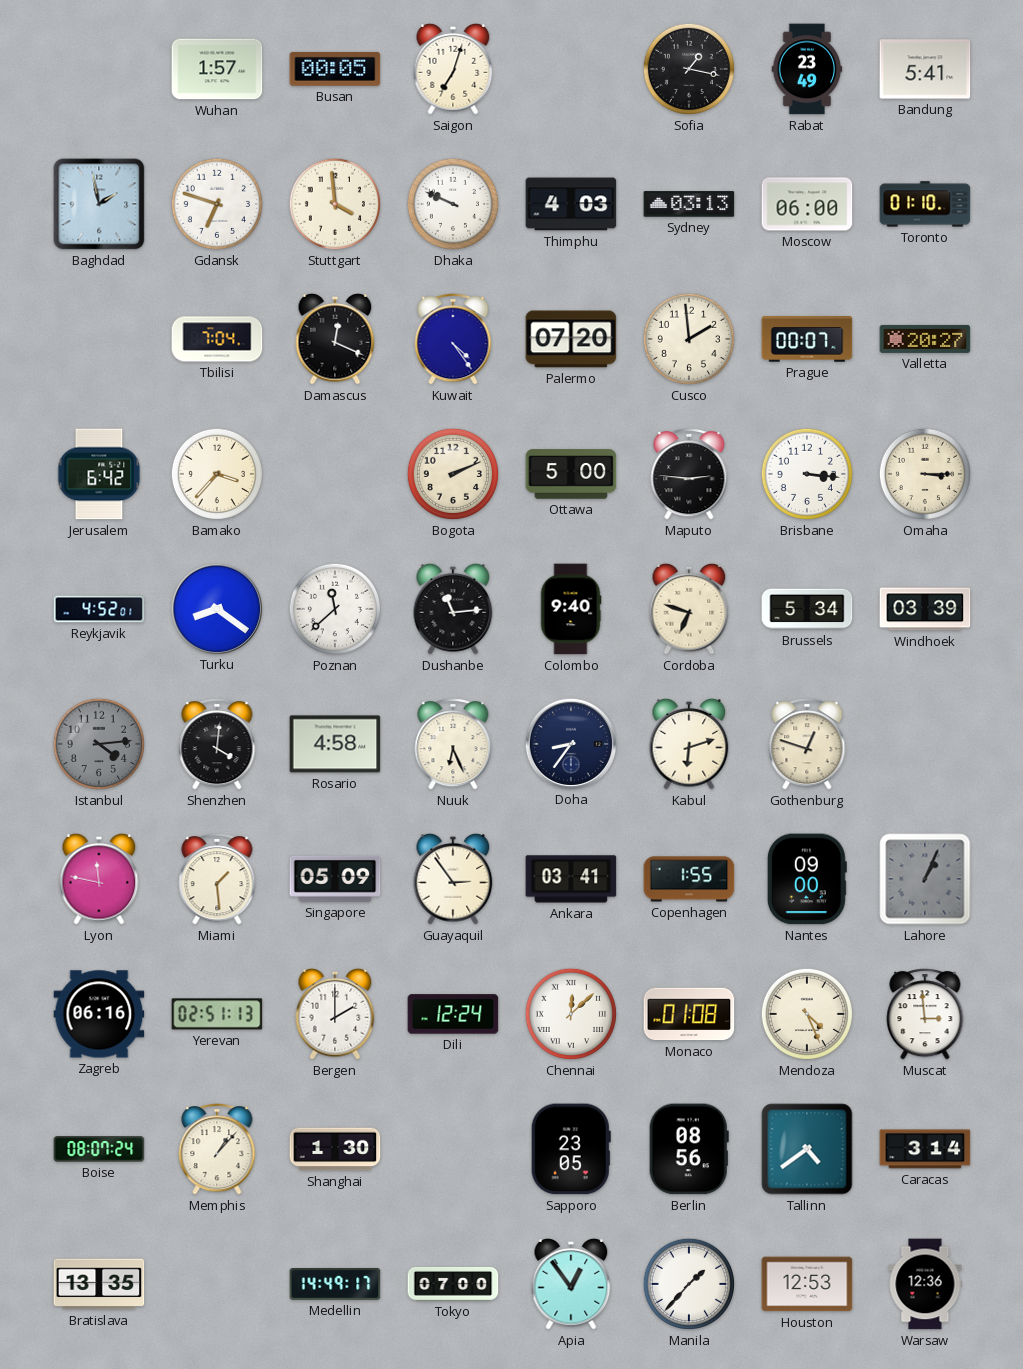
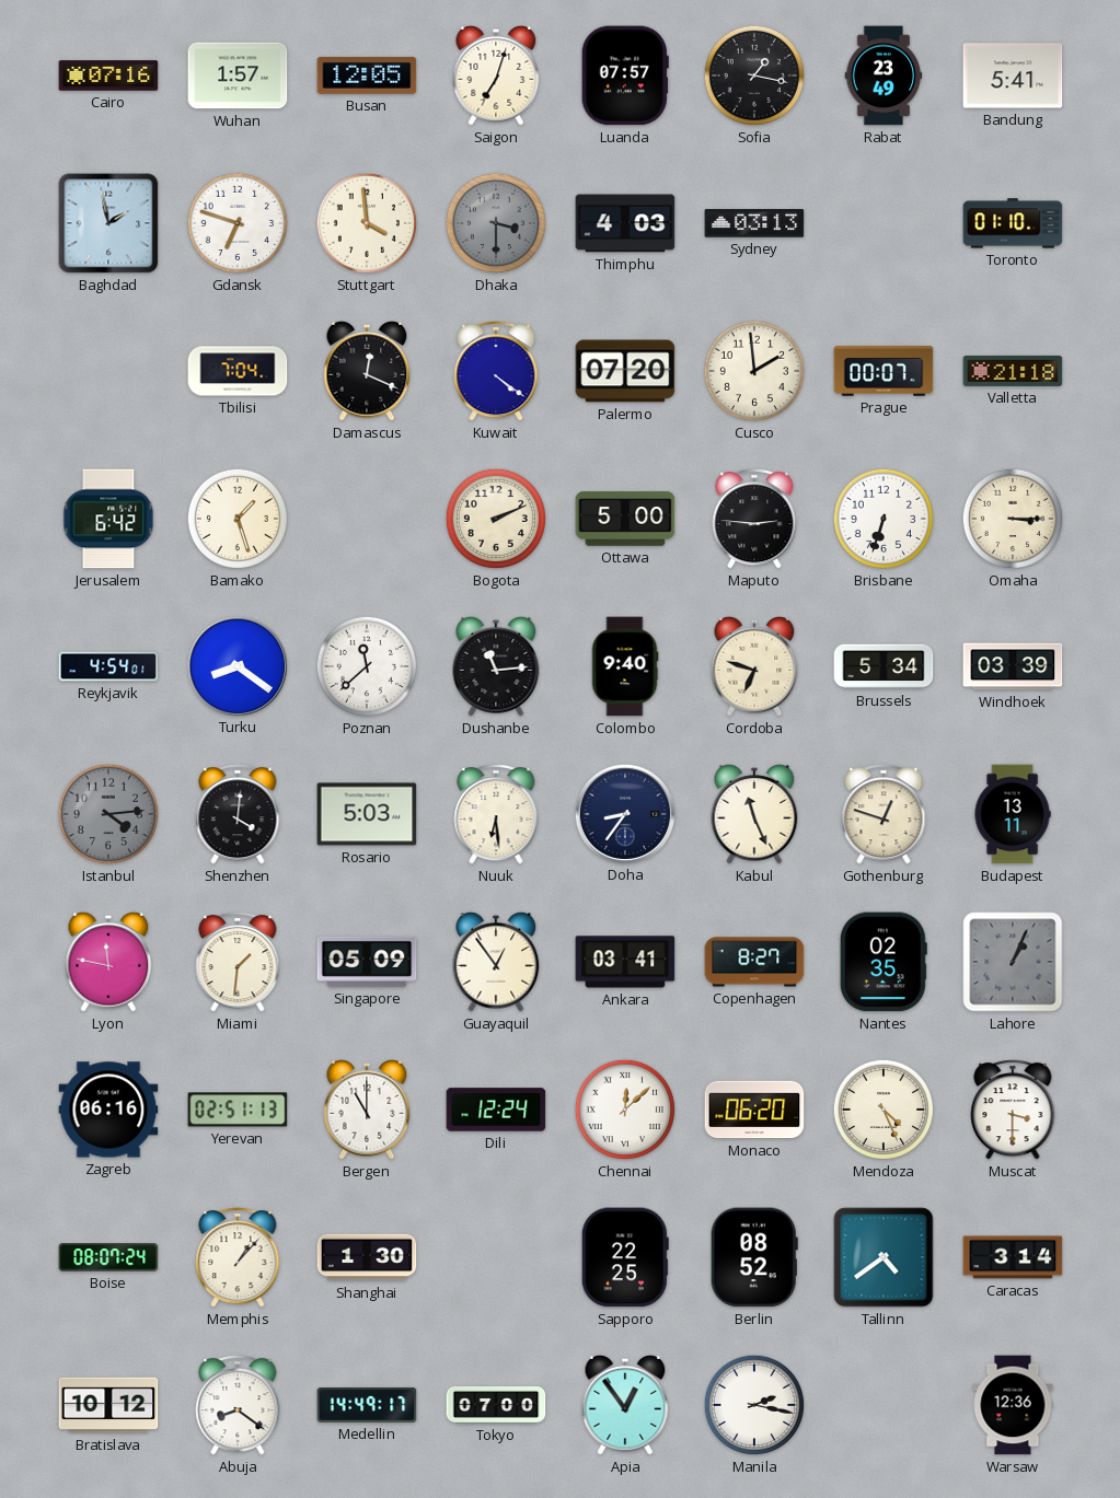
Cairo: none -> 07:16
Busan: 00:05 -> 12:05
Luanda: none -> 07:57
Dhaka: 9:49 -> 3:30
Dhaka dial: white -> grey
Moscow: 06:00 -> none
Kuwait: 4:24 -> 4:21
Valletta: 20:27 -> 21:18
Bamako: 3:37 -> 1:27
Brisbane: 3:16 -> 6:33
Reykjavik: 4:52 -> 4:54
Rosario: 4:58 -> 5:03
Nuuk: 6:26 -> 6:29
Kabul: 6:12 -> 11:26
Budapest: none -> 13:11
Miami: 1:29 -> 1:31
Guayaquil: 2:54 -> 12:54
Copenhagen: 1:55 -> 8:27
Nantes: 09:00 -> 02:35
Bergen: 2:00 -> 11:00
Monaco: 01:08 -> 06:20
Muscat: 2:59 -> 3:30
Sapporo: 23:05 -> 22:25
Berlin: 08:56 -> 08:52
Bratislava: 13:35 -> 10:12
Abuja: none -> 8:21
Manila: 1:37 -> 2:17
Houston: 12:53 -> none
